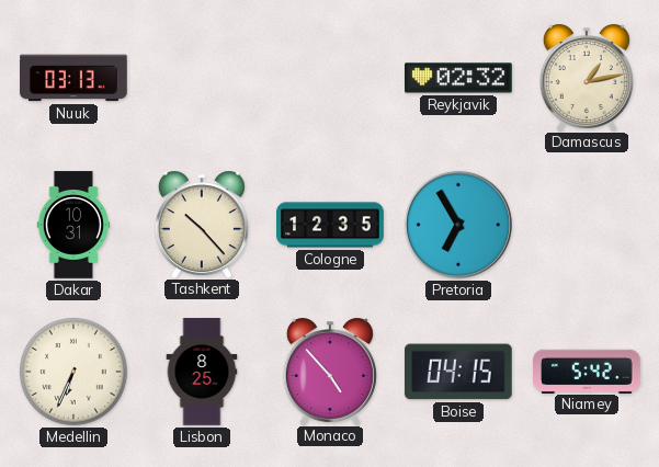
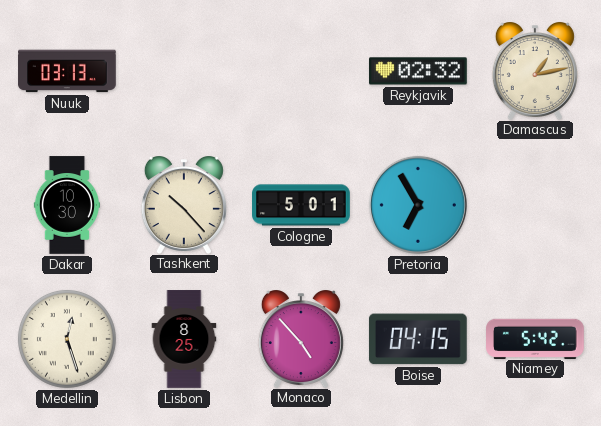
Dakar: 10:31 -> 10:30
Cologne: 12:35 -> 5:01
Medellin: 6:34 -> 12:27
